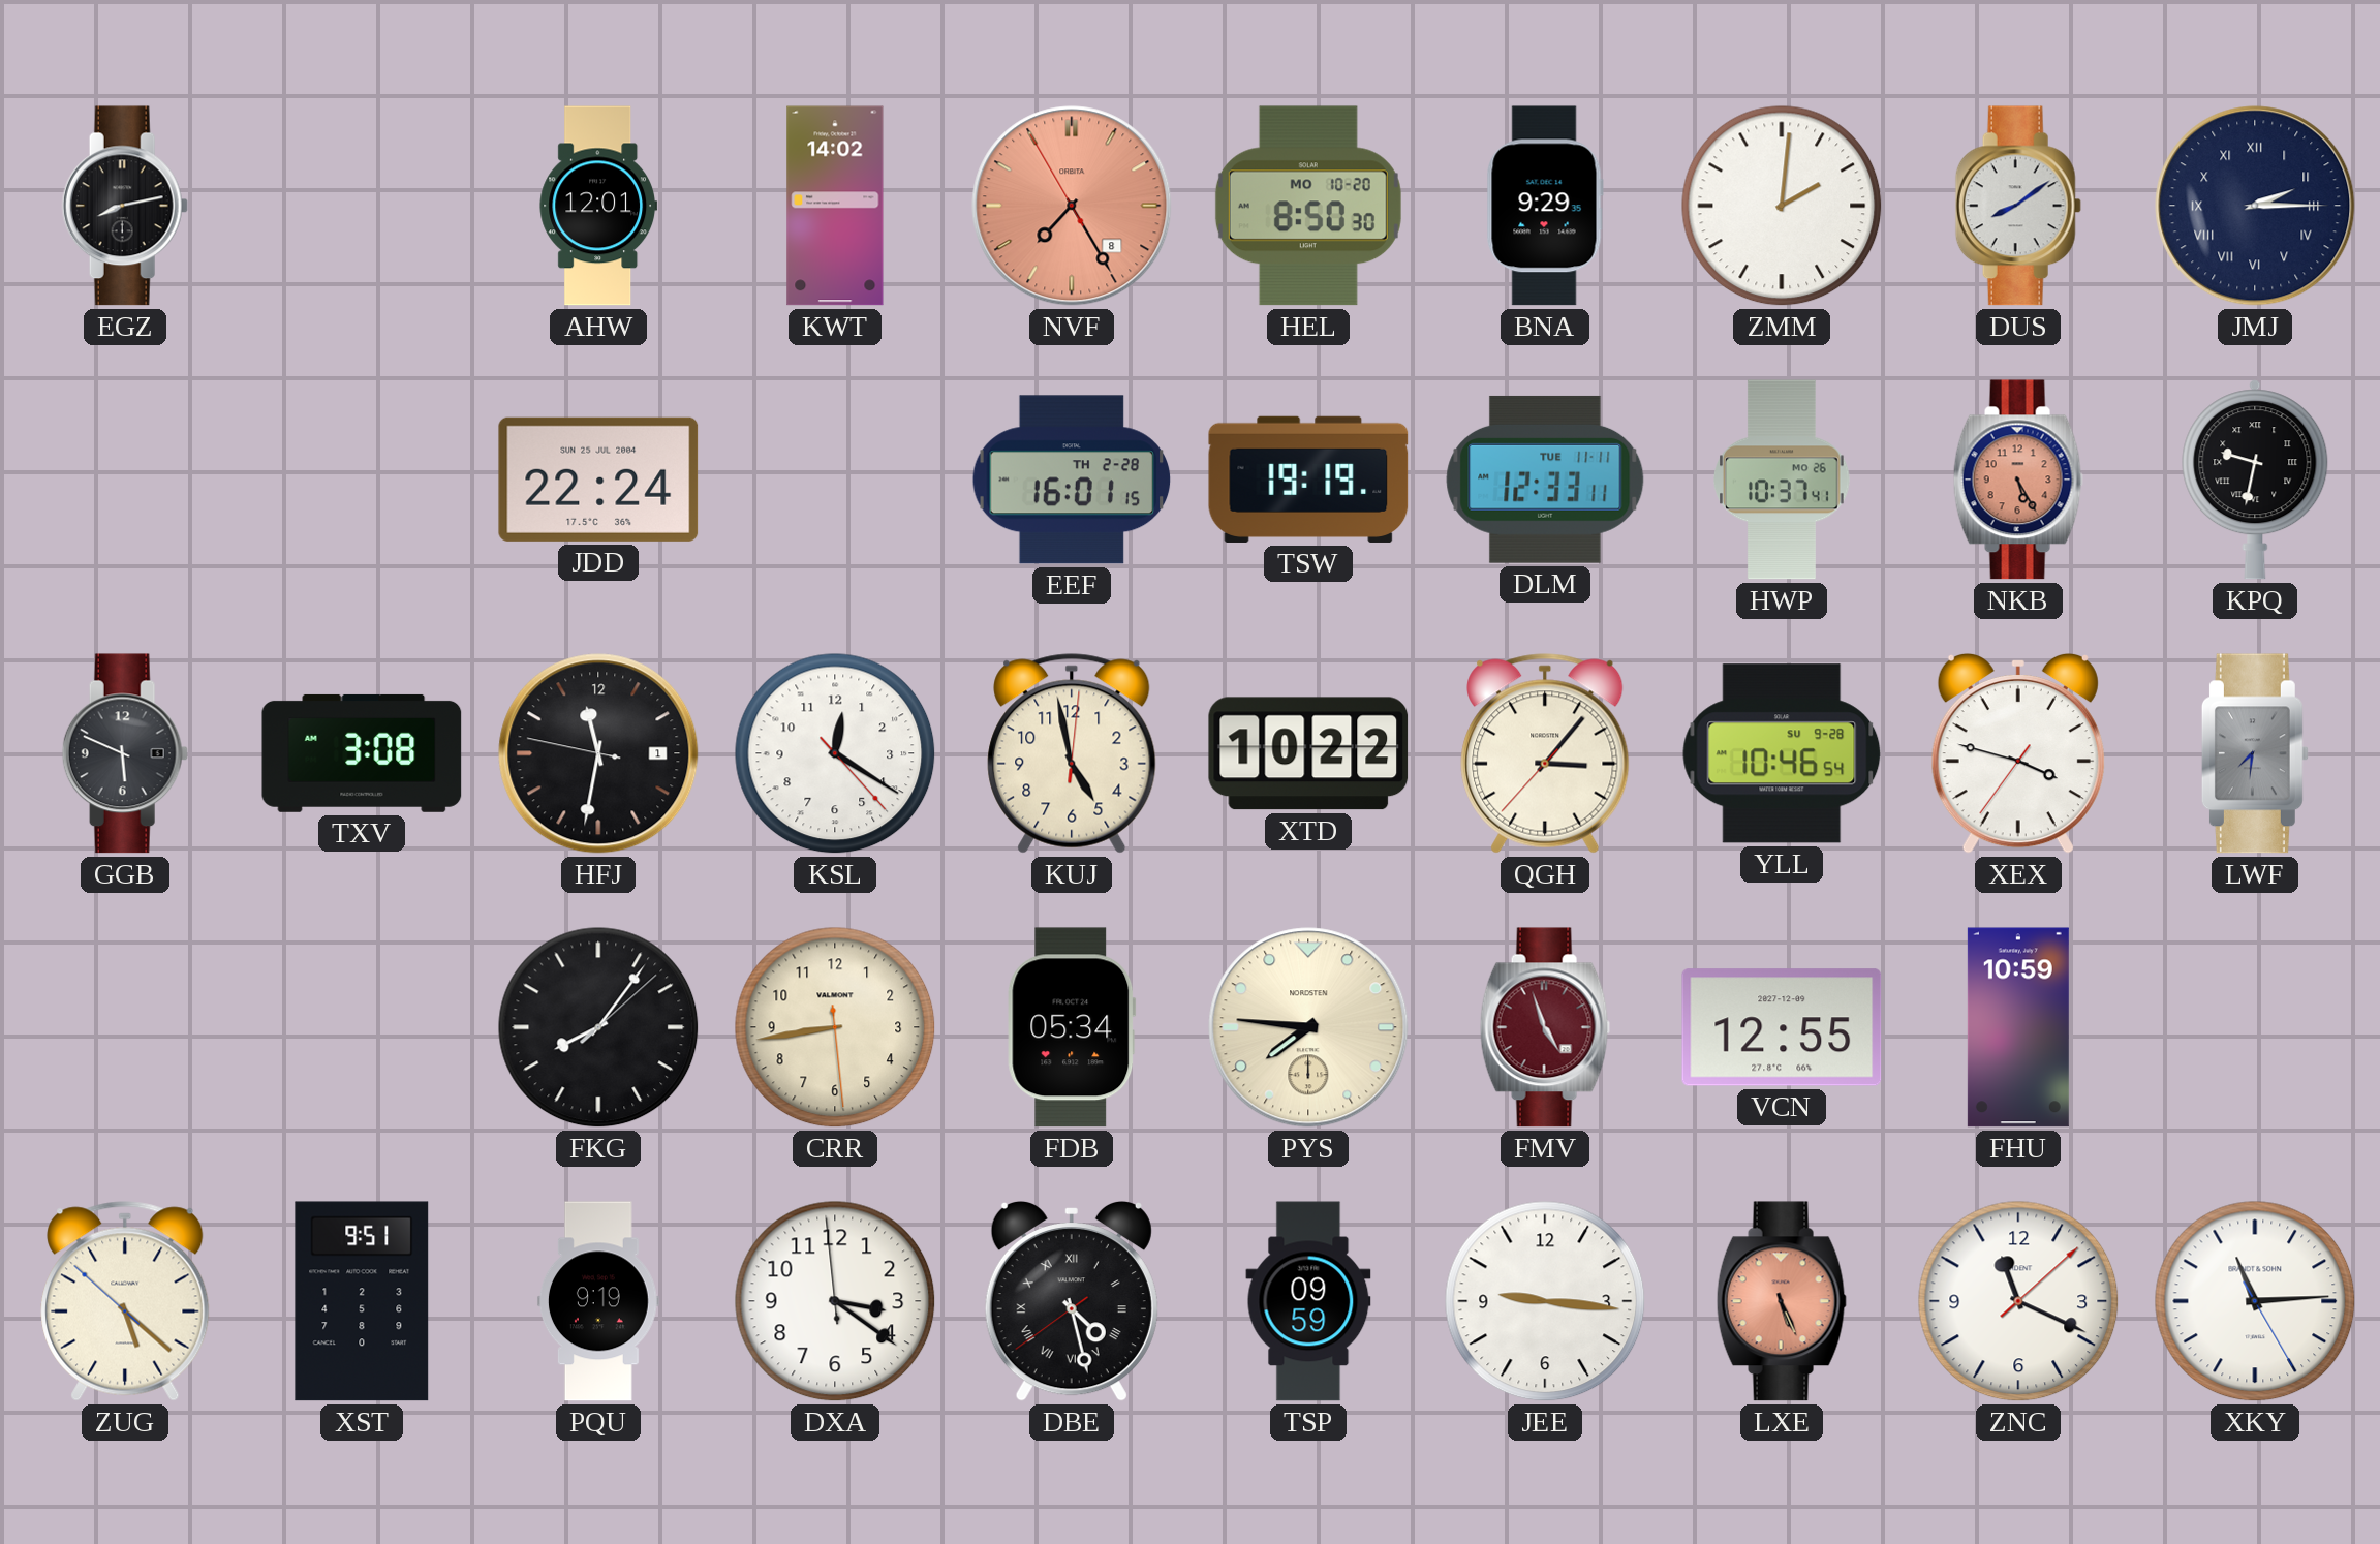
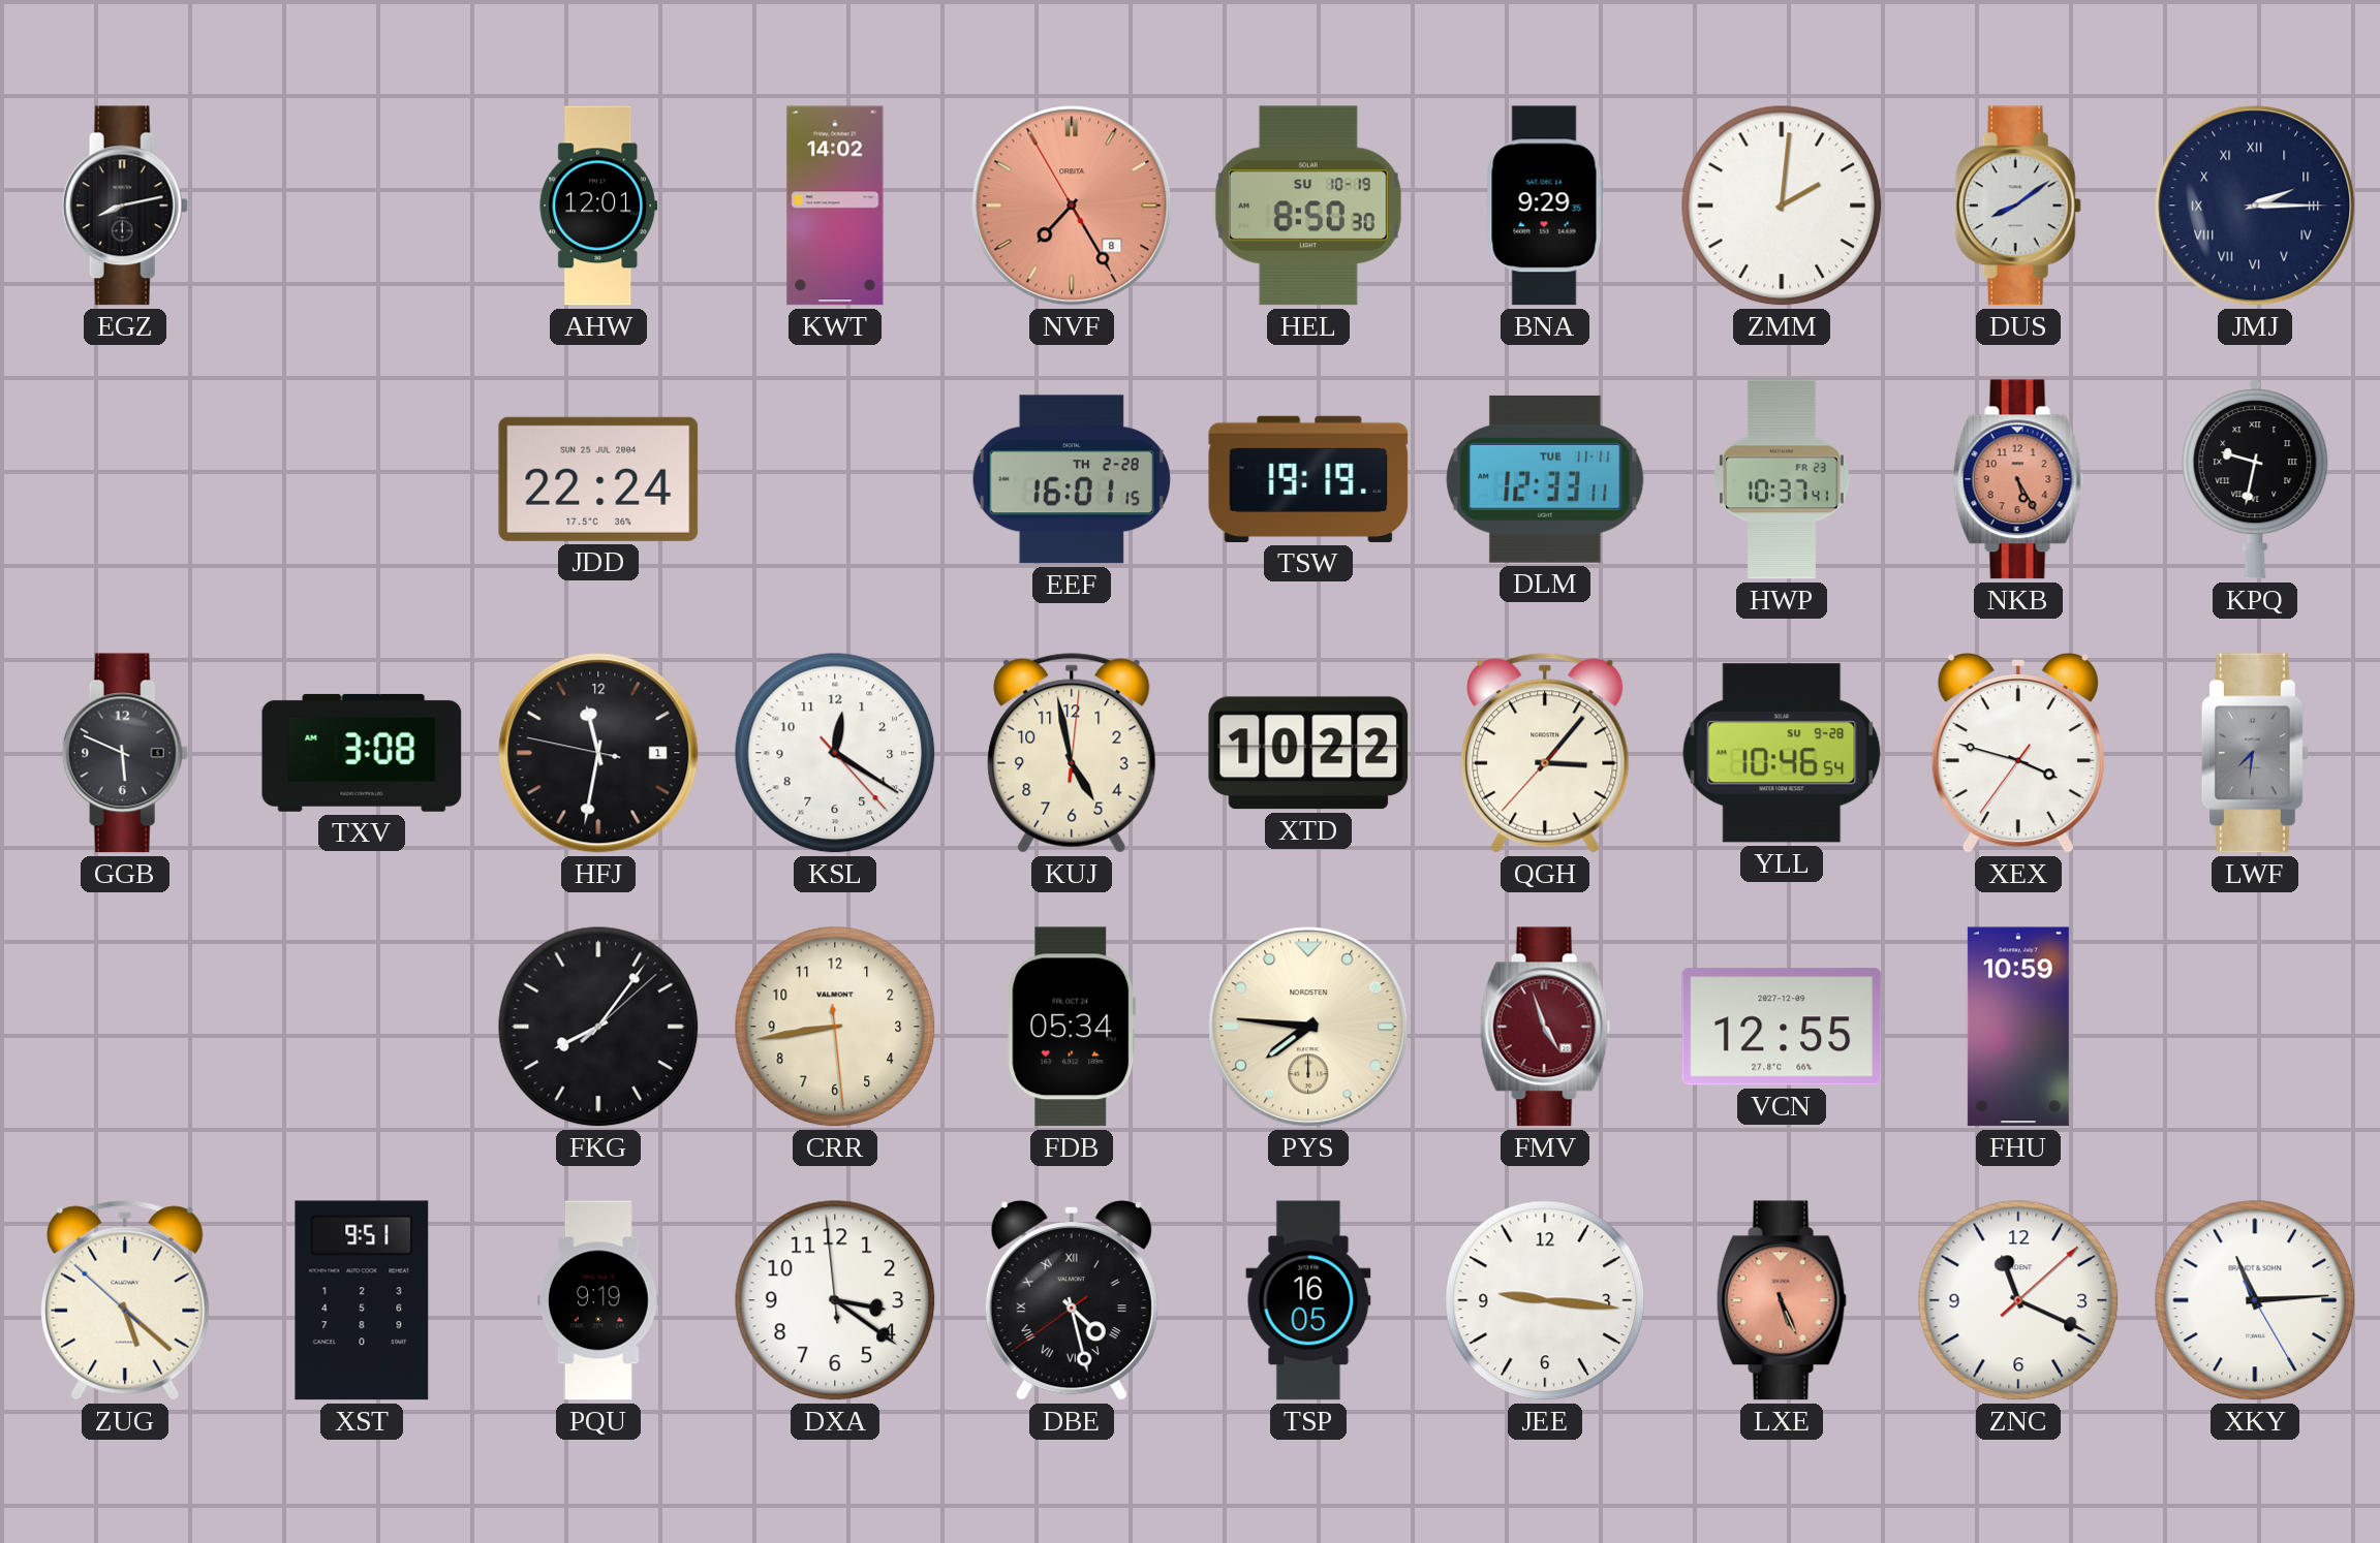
HEL date: MO 10-20 -> SU 10-19
HWP date: MO 26 -> FR 23
TSP: 09:59 -> 16:05
